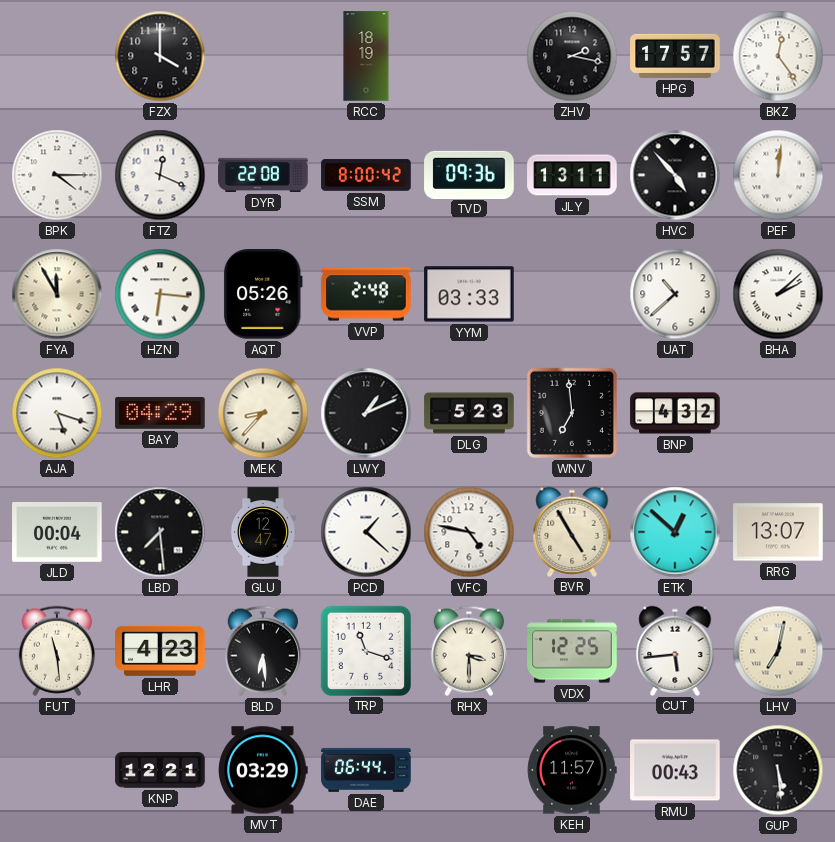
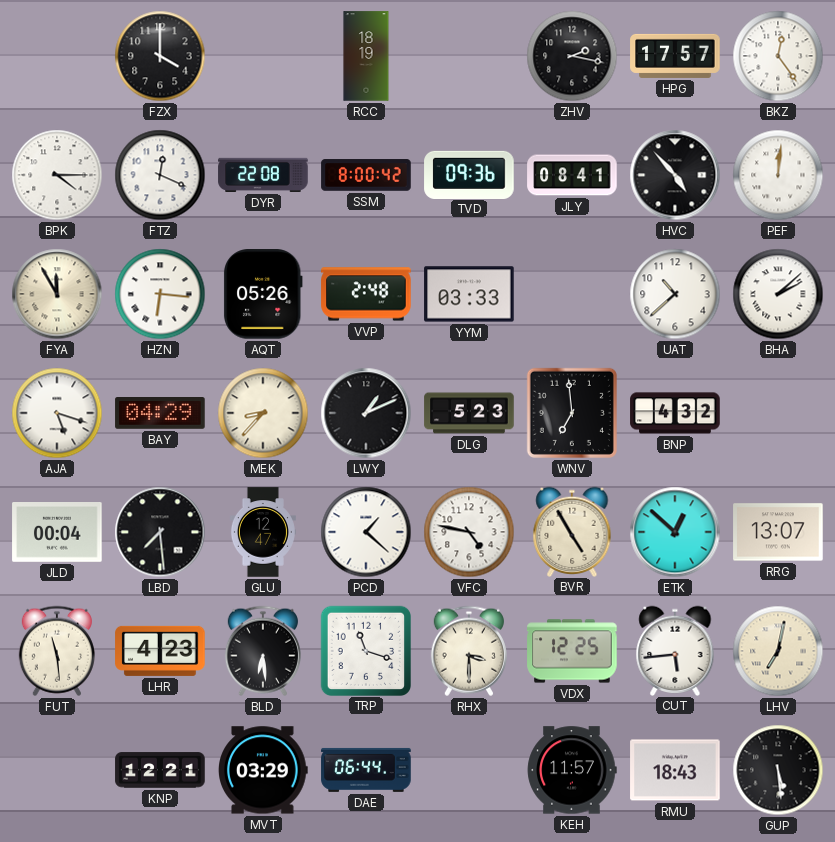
JLY: 13:11 -> 08:41
RMU: 00:43 -> 18:43
